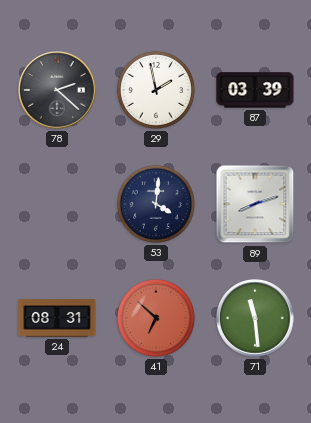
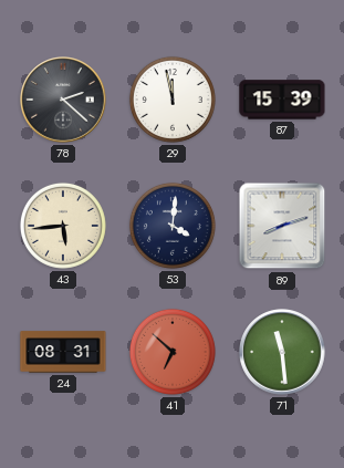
29: 1:58 -> 11:58
87: 03:39 -> 15:39
43: none -> 5:44
